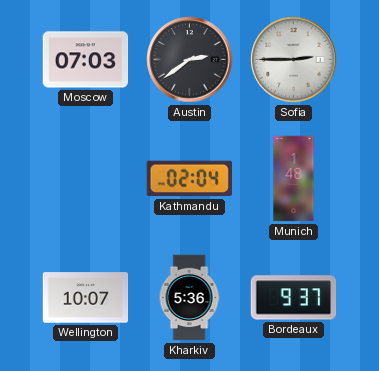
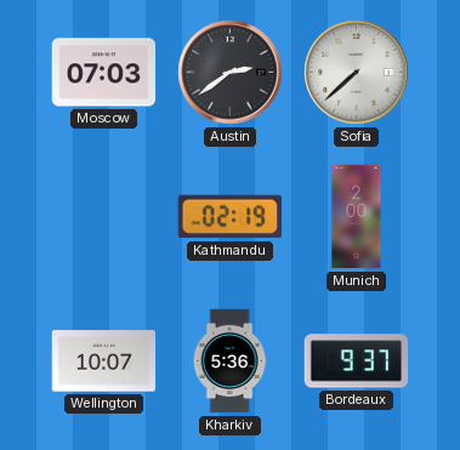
Sofia: 2:45 -> 7:38
Kathmandu: 02:04 -> 02:19
Munich: 1:48 -> 2:00
